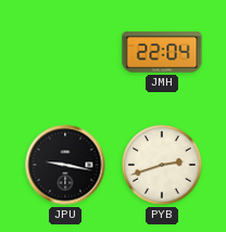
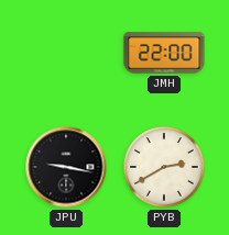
JMH: 22:04 -> 22:00
PYB: 2:42 -> 2:40
